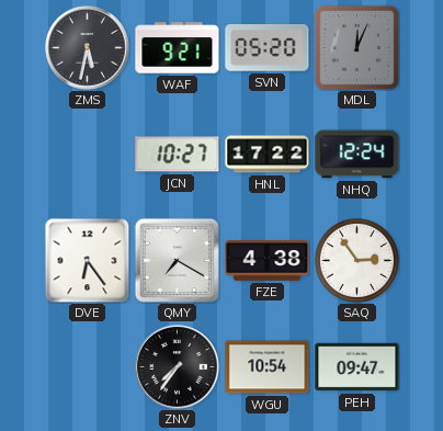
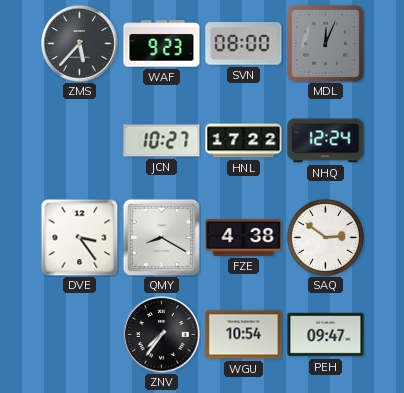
ZMS: 5:32 -> 5:37
WAF: 9:21 -> 9:23
SVN: 05:20 -> 08:00
DVE: 6:24 -> 3:24
QMY: 7:20 -> 8:20
SAQ: 2:54 -> 2:51
